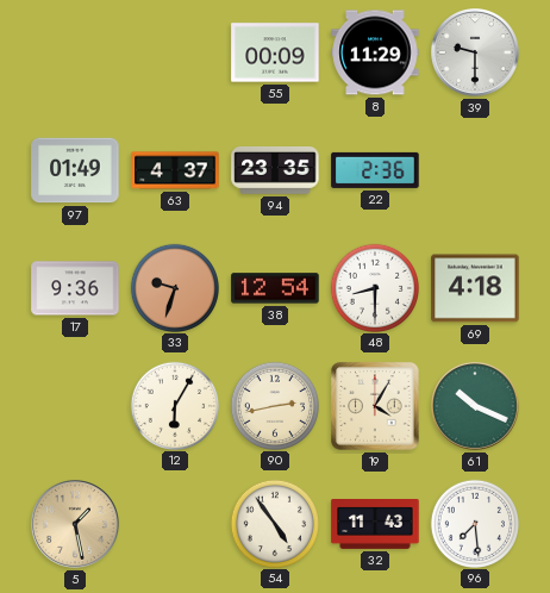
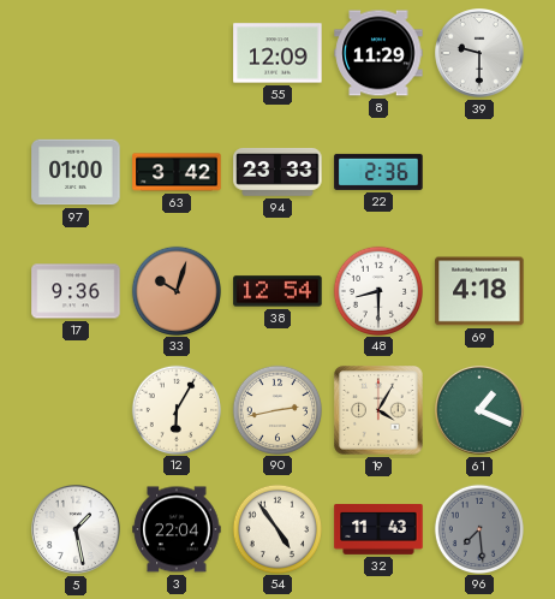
55: 00:09 -> 12:09
97: 01:49 -> 01:00
63: 4:37 -> 3:42
94: 23:35 -> 23:33
33: 9:33 -> 10:03
61: 10:19 -> 1:19
5 dial: champagne -> white
3: none -> 22:04
96 dial: white -> grey
